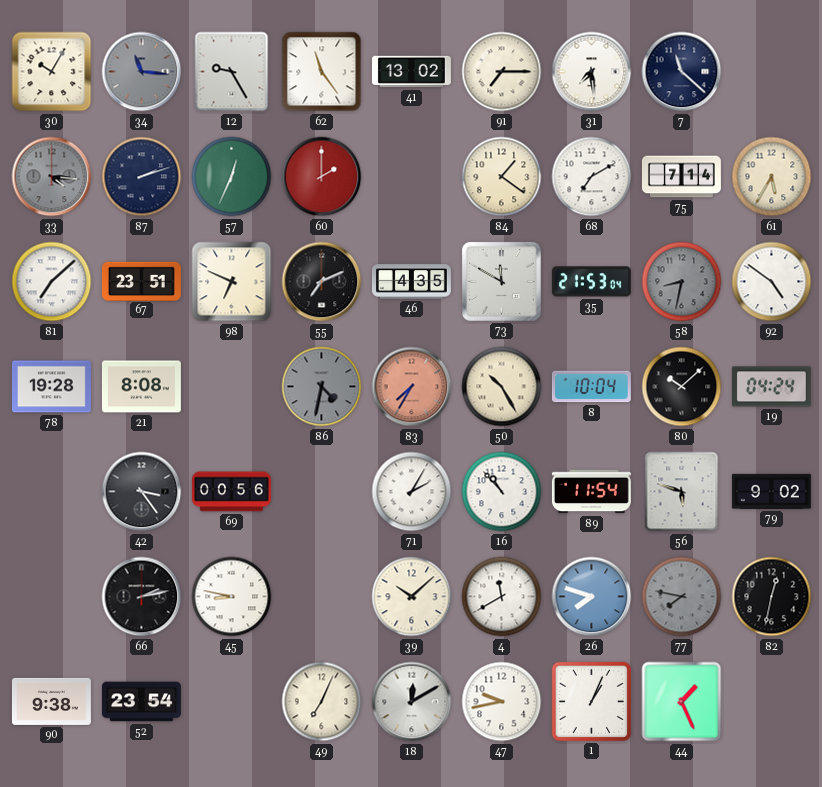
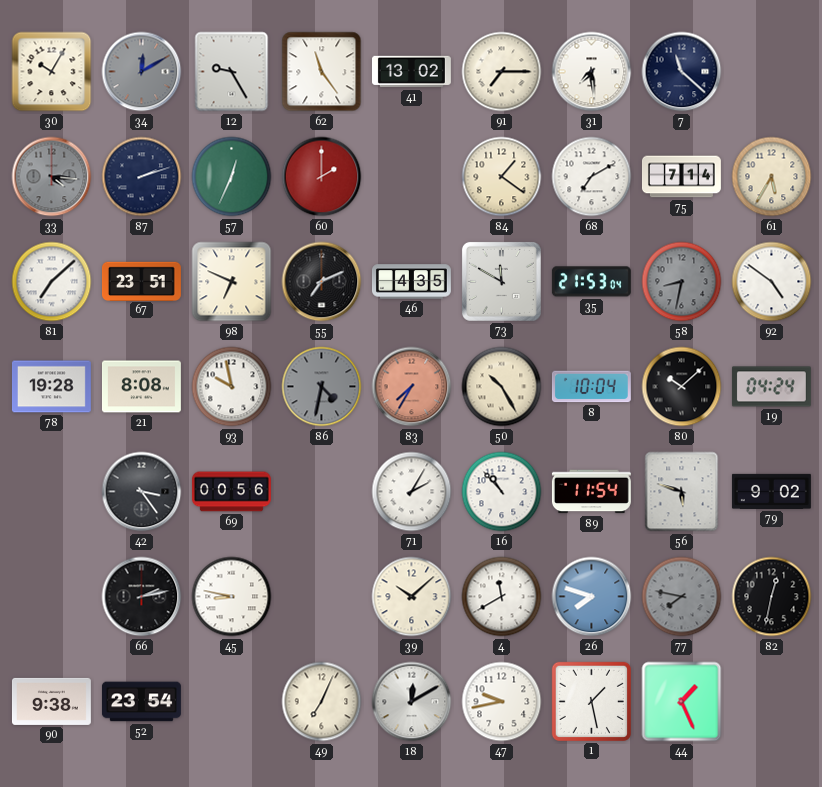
34: 11:16 -> 12:10
93: none -> 9:58
1: 1:04 -> 1:28
